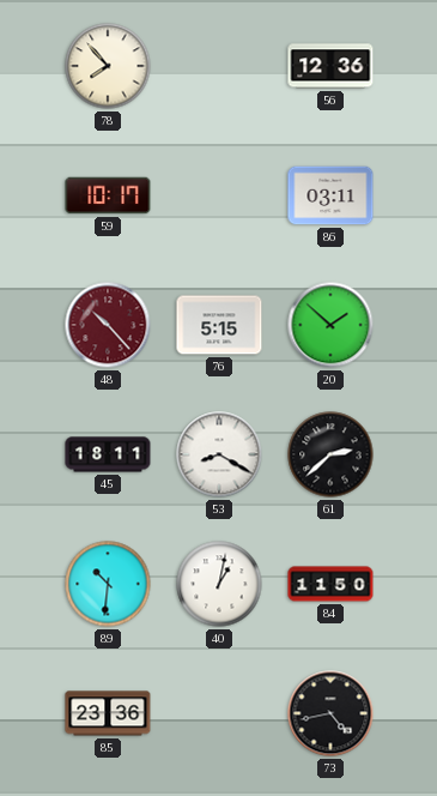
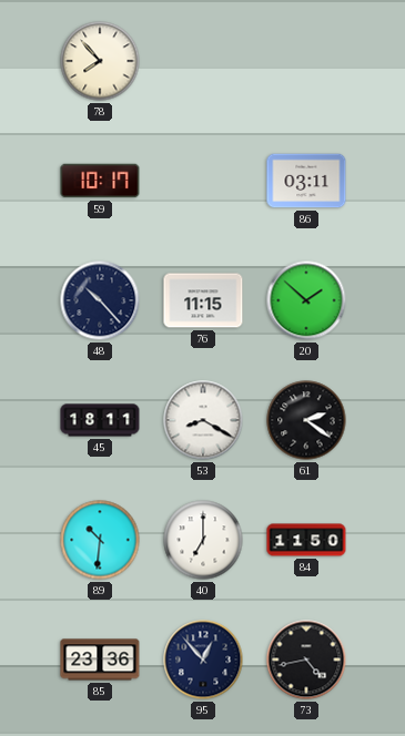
56: 12:36 -> none
48 dial: burgundy -> navy
76: 5:15 -> 11:15
61: 2:38 -> 2:21
40: 1:02 -> 7:00
95: none -> 12:53
